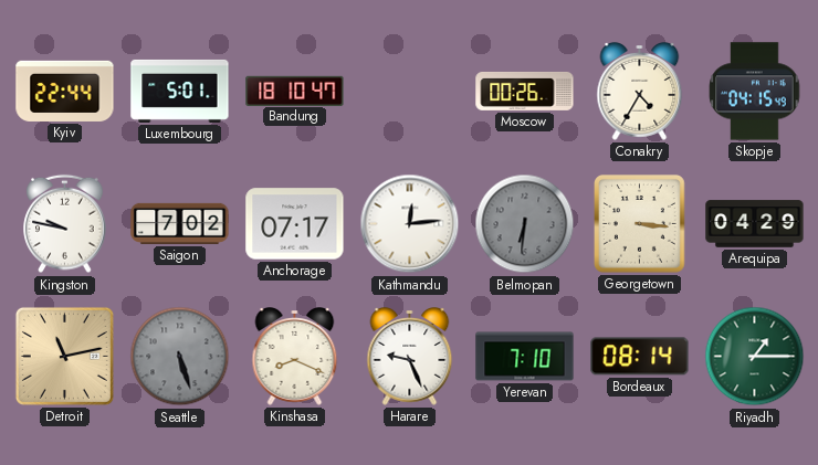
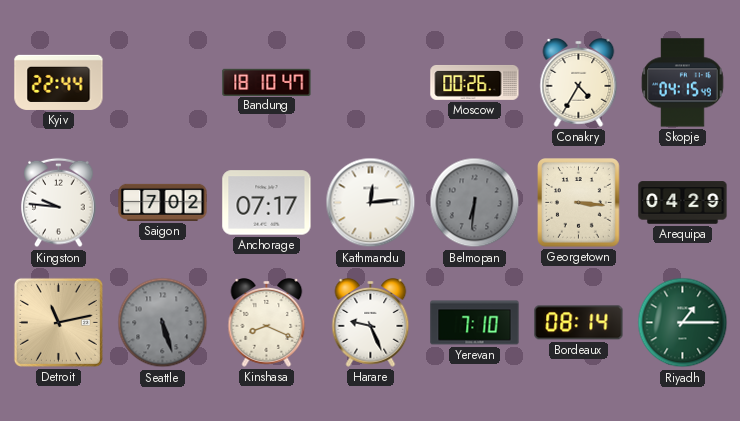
Luxembourg: 5:01 -> none
Kingston: 9:47 -> 9:46
